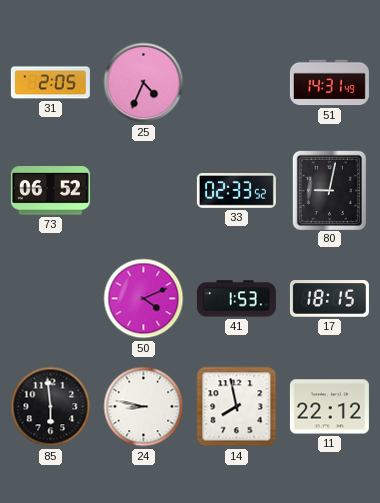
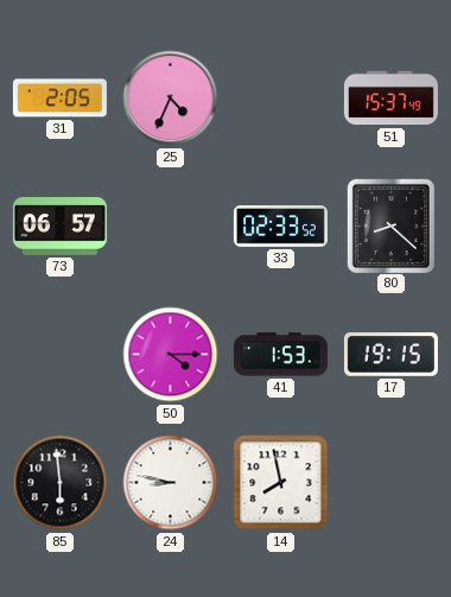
51: 14:31 -> 15:37
73: 06:52 -> 06:57
80: 9:02 -> 8:22
50: 4:11 -> 4:15
17: 18:15 -> 19:15
11: 22:12 -> none
